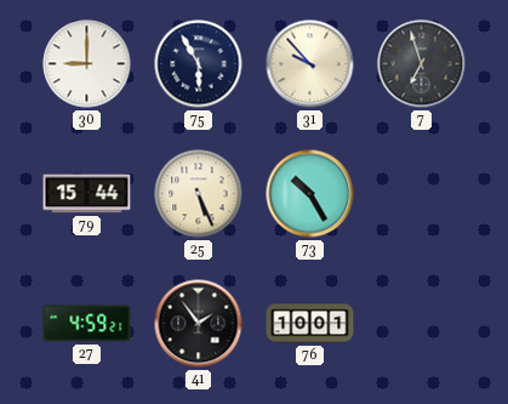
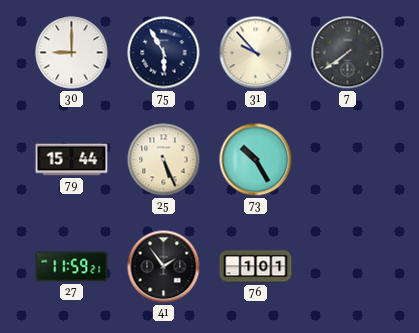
7: 6:57 -> 7:39
27: 4:59 -> 11:59
76: 10:01 -> 1:01
